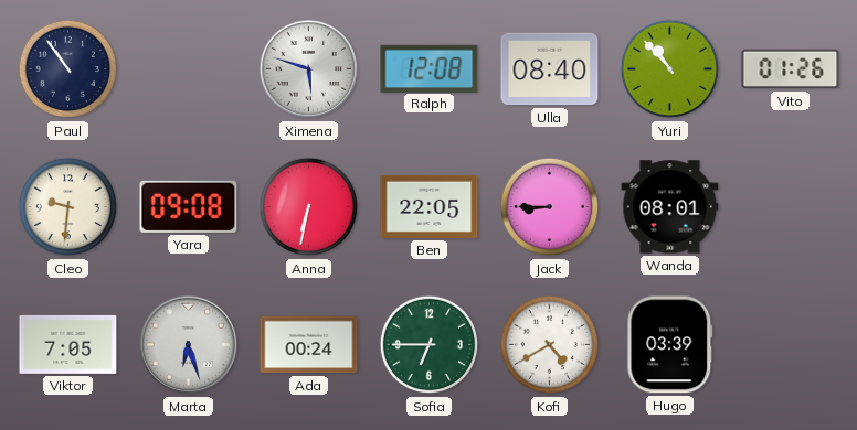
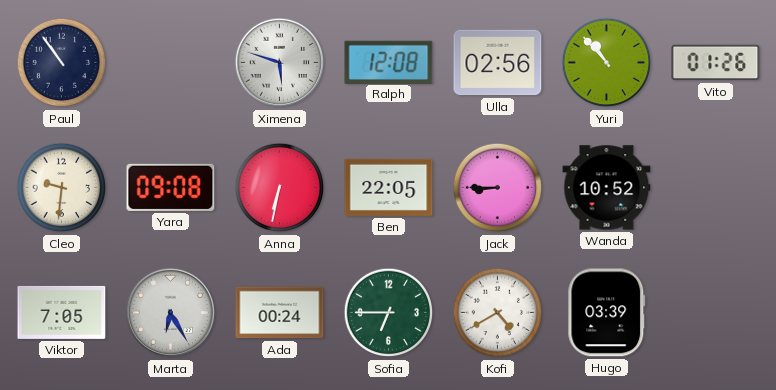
Ulla: 08:40 -> 02:56
Wanda: 08:01 -> 10:52
Marta: 6:27 -> 6:25
